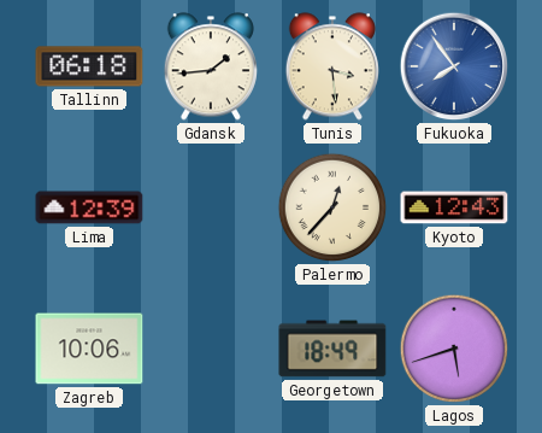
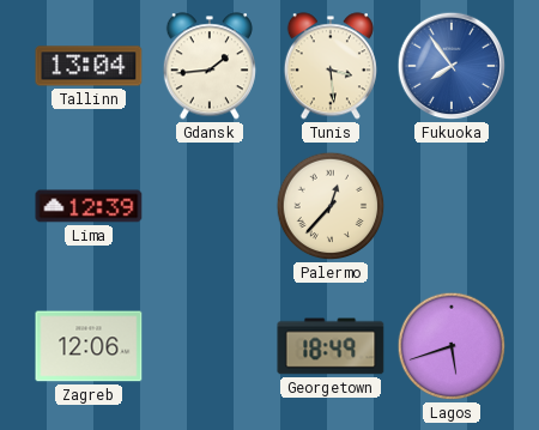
Tallinn: 06:18 -> 13:04
Kyoto: 12:43 -> none
Zagreb: 10:06 -> 12:06
